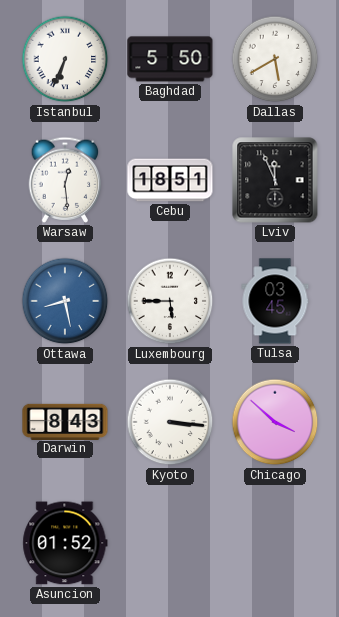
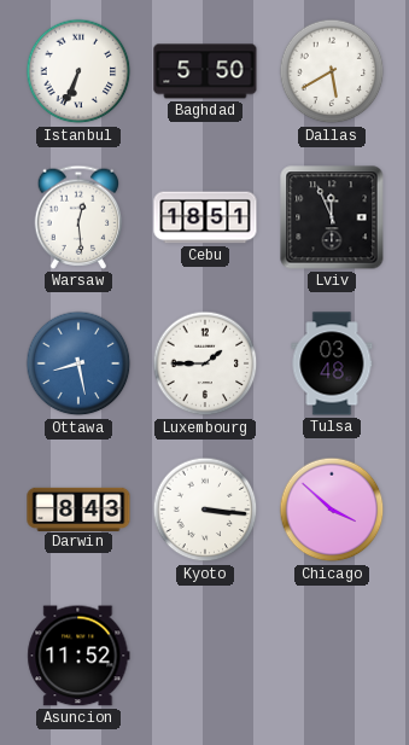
Luxembourg: 5:45 -> 1:45
Tulsa: 03:45 -> 03:48
Asuncion: 01:52 -> 11:52
